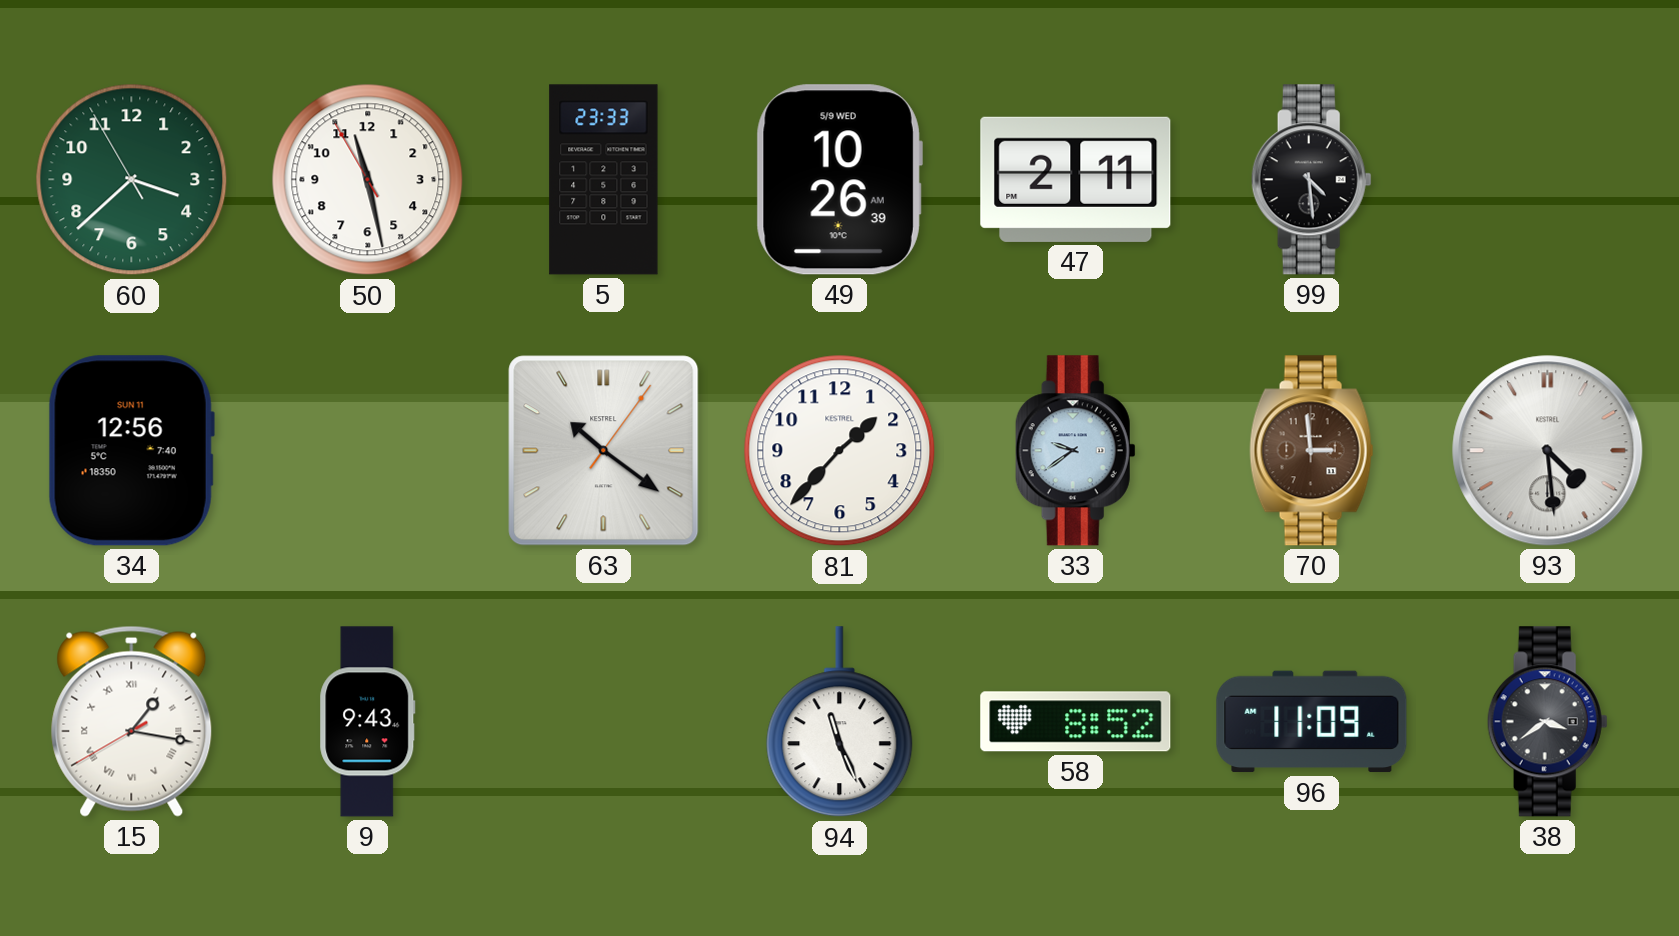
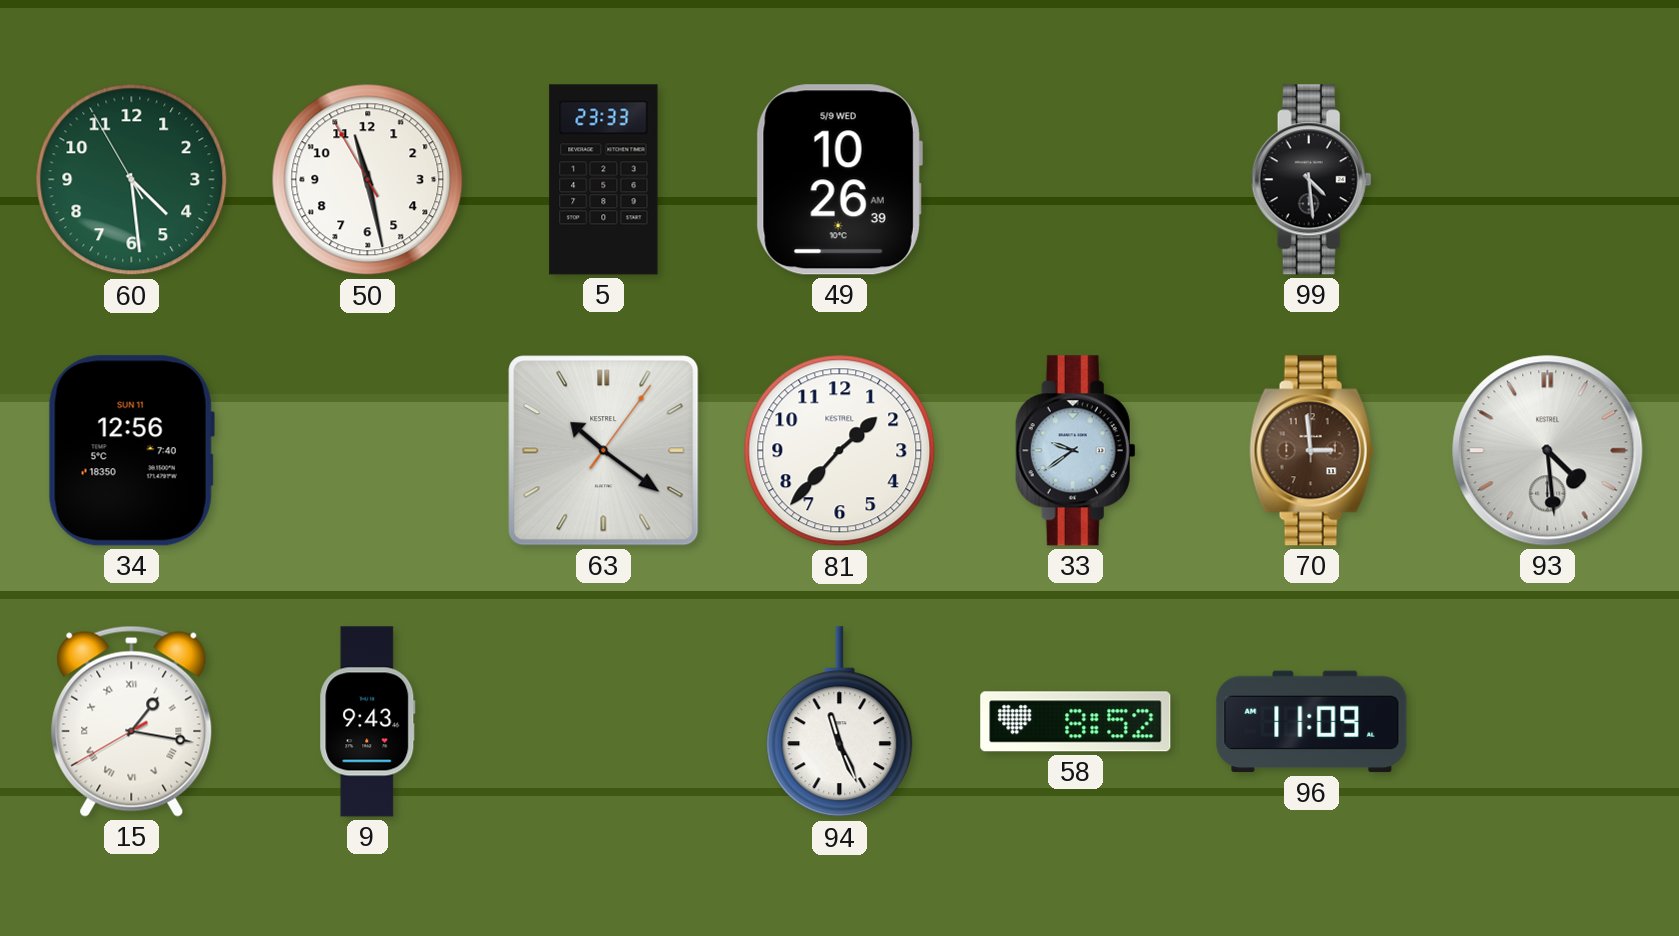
60: 3:37 -> 4:28
47: 2:11 -> none
38: 3:39 -> none
